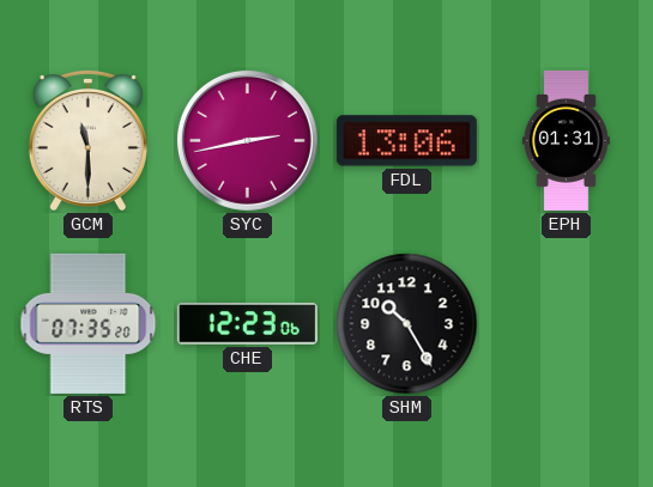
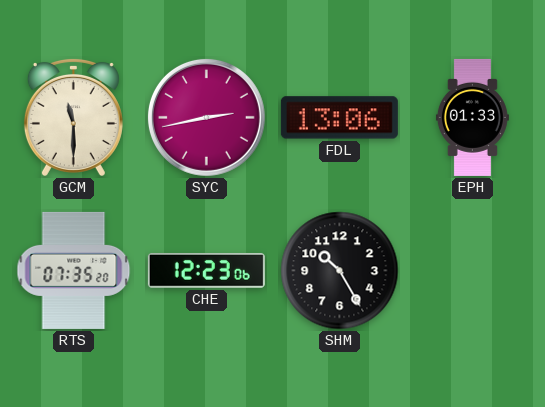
EPH: 01:31 -> 01:33
